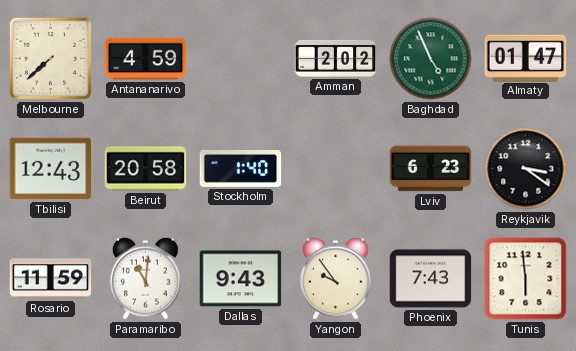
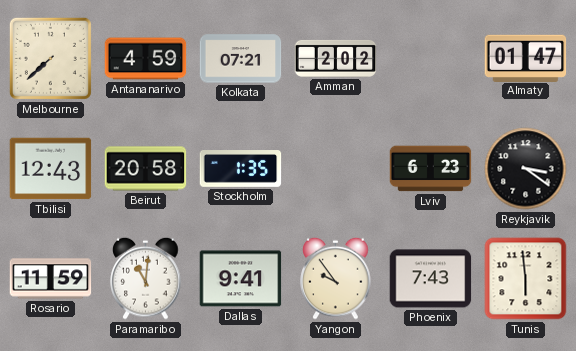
Kolkata: none -> 07:21
Baghdad: 4:56 -> none
Stockholm: 1:40 -> 1:35
Dallas: 9:43 -> 9:41
